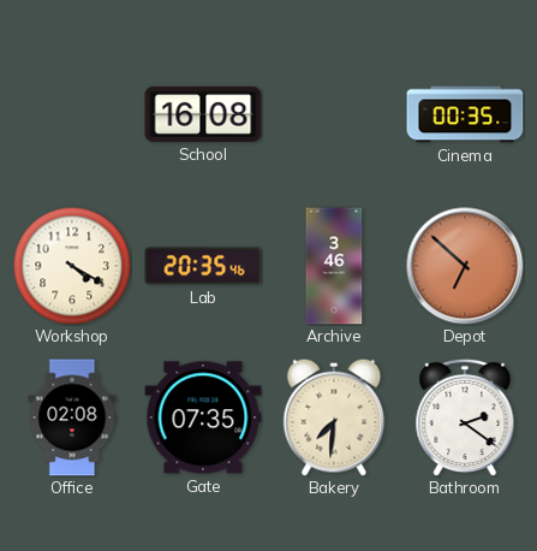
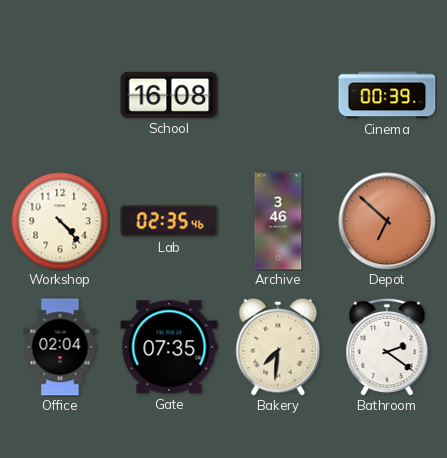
Cinema: 00:35 -> 00:39
Workshop: 4:20 -> 4:23
Lab: 20:35 -> 02:35
Office: 02:08 -> 02:04
